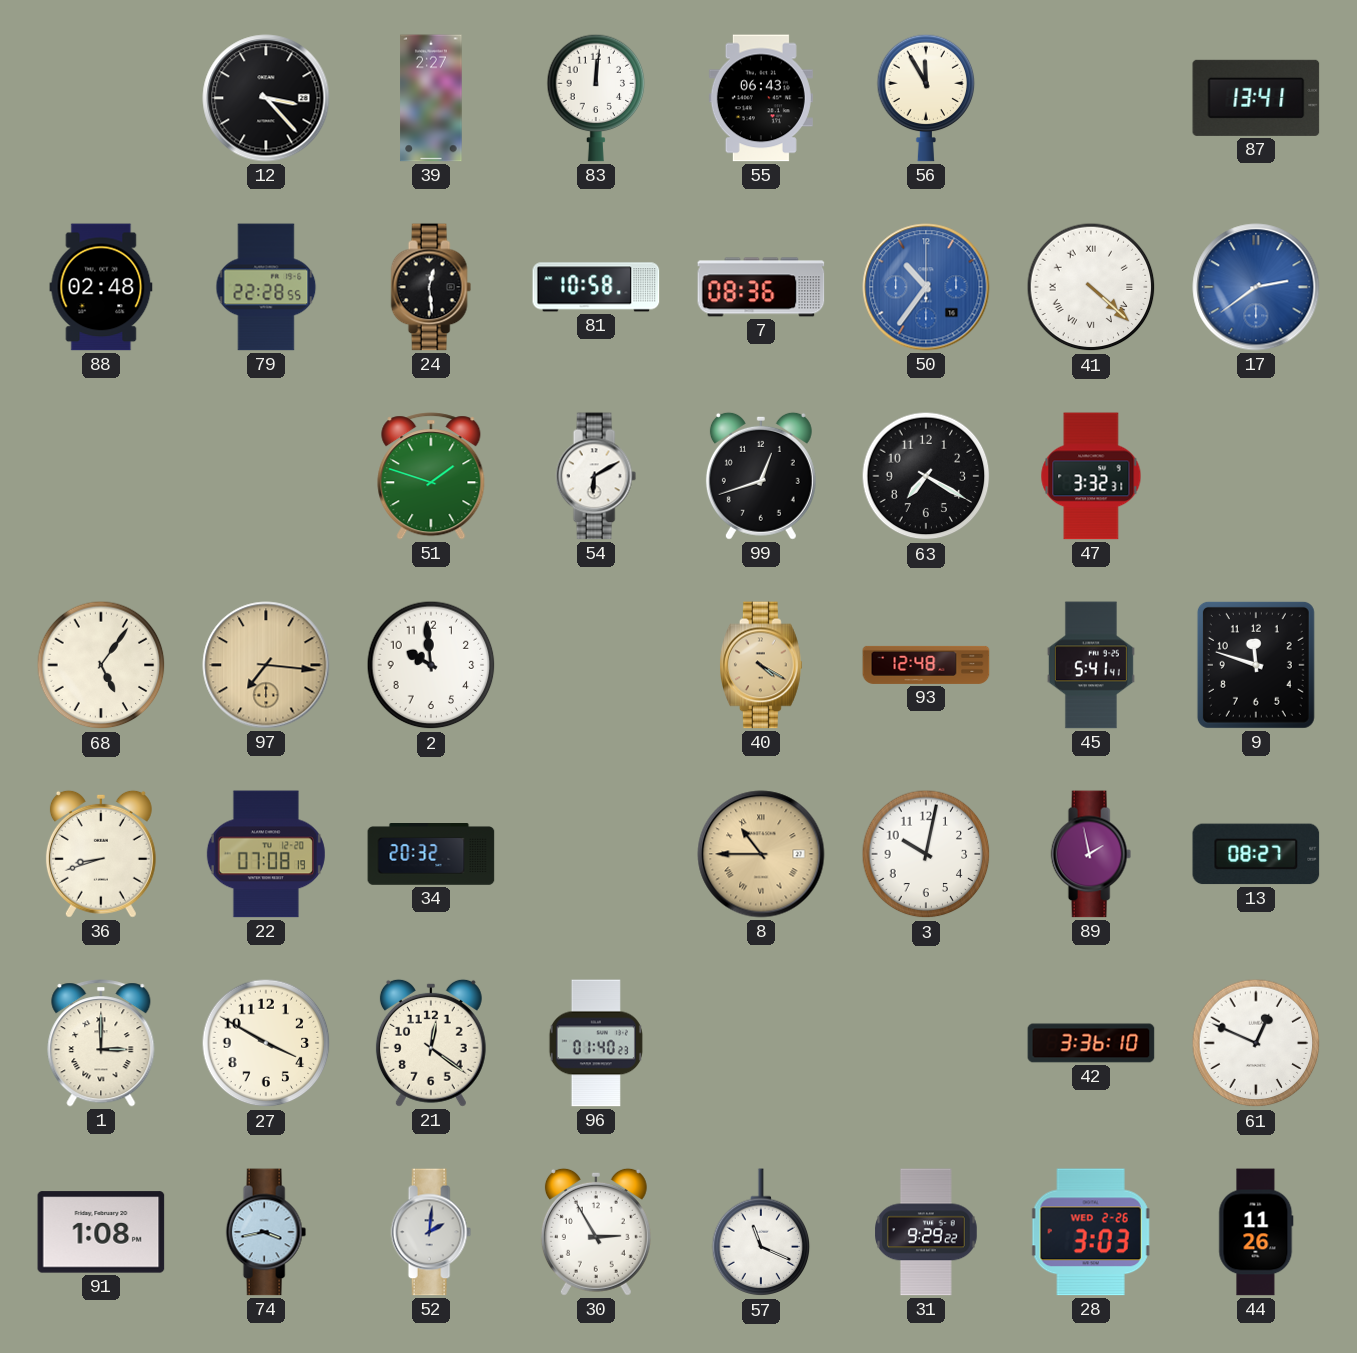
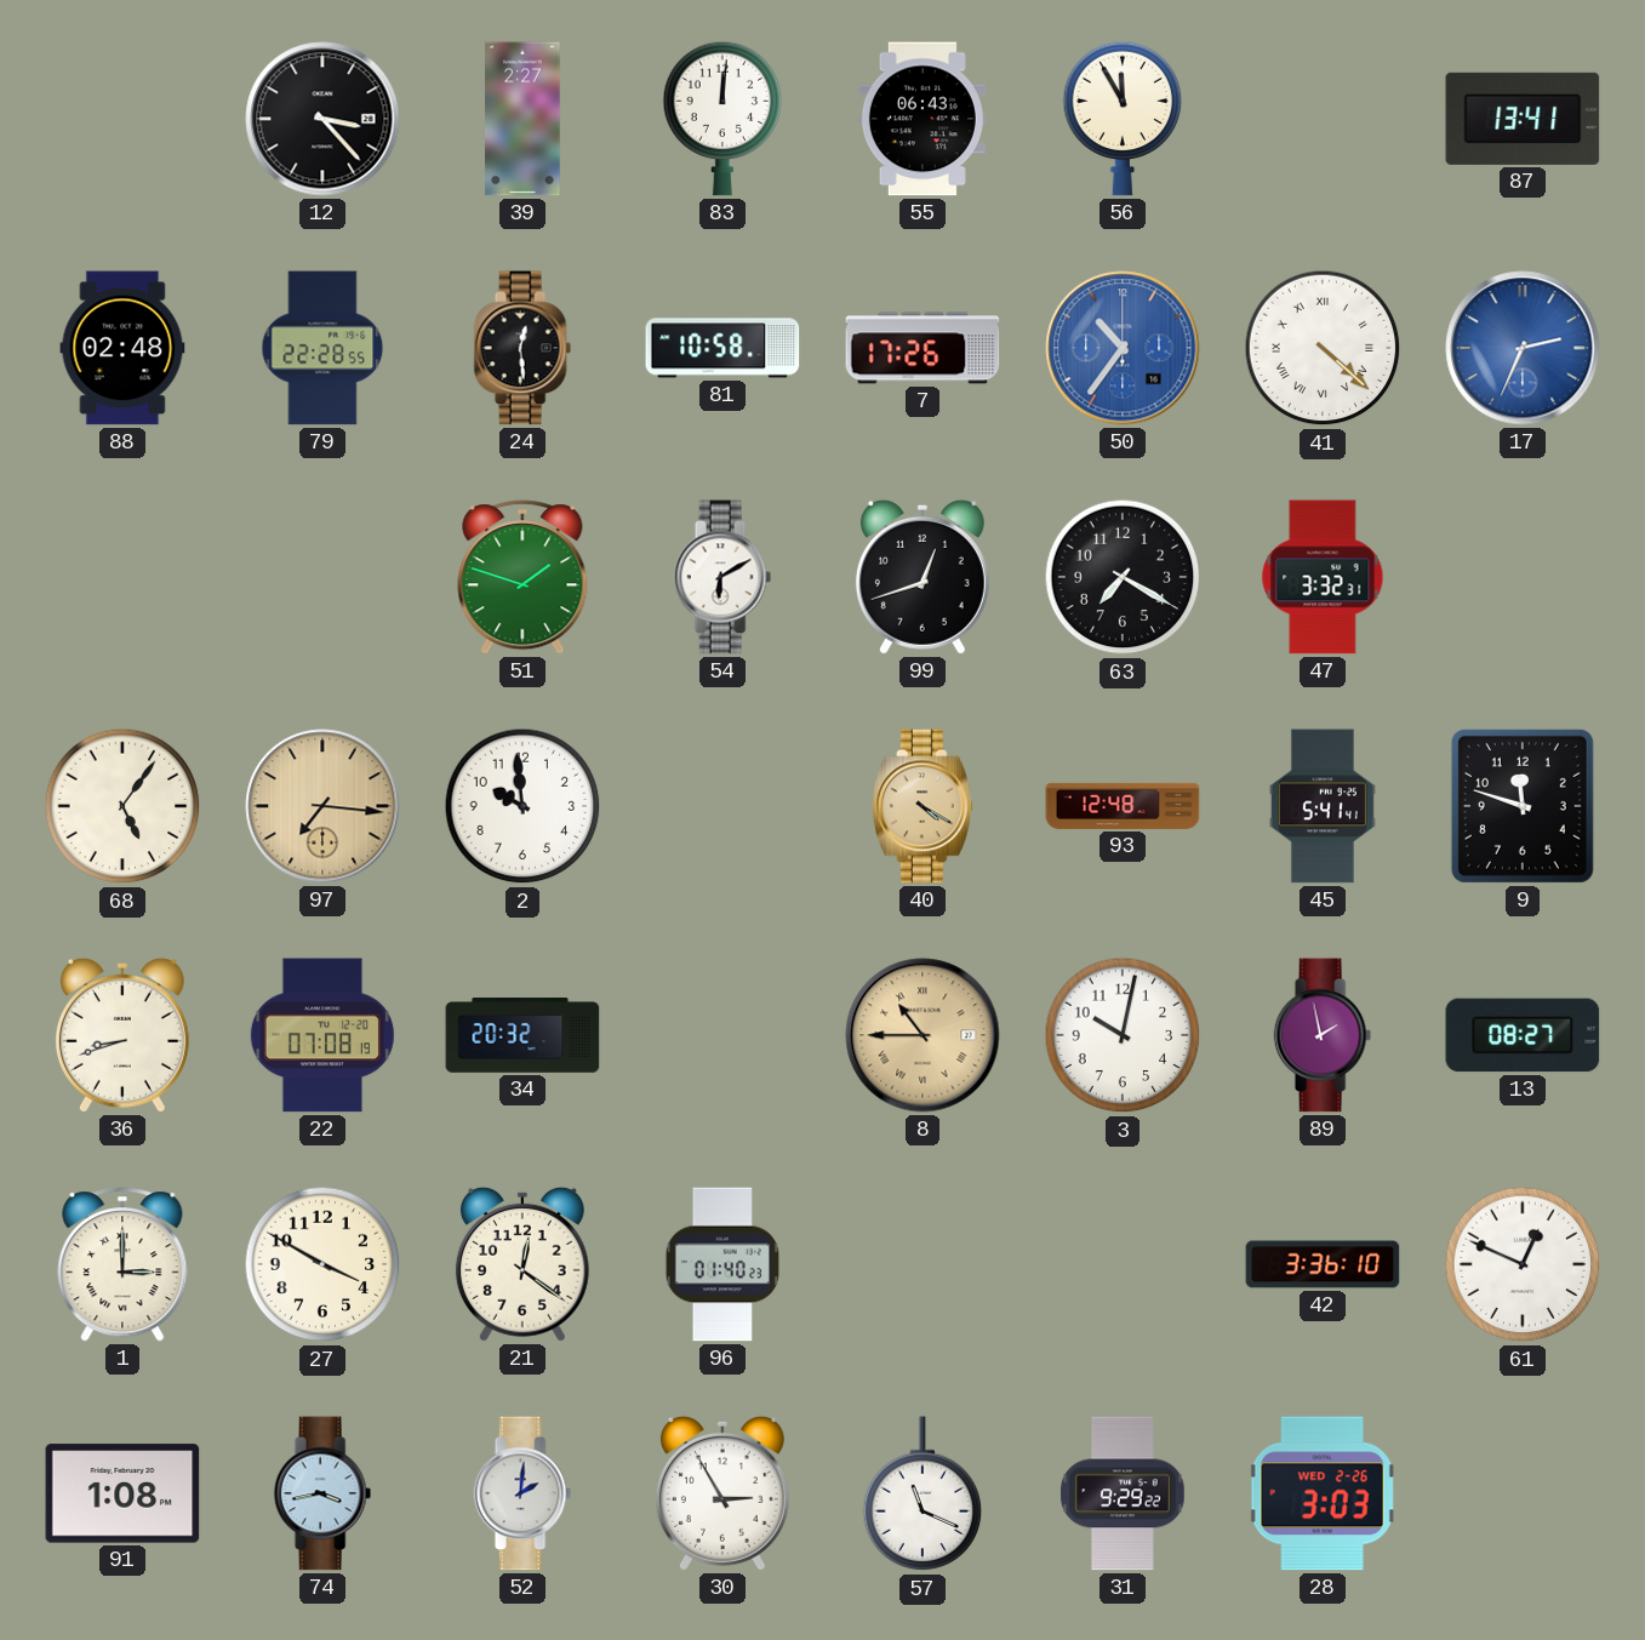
7: 08:36 -> 17:26
17: 2:39 -> 2:34
44: 11:26 -> none
